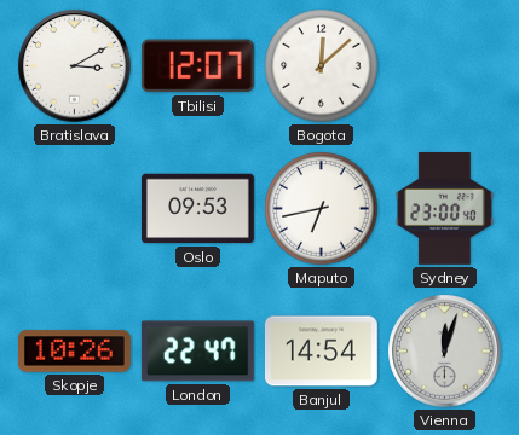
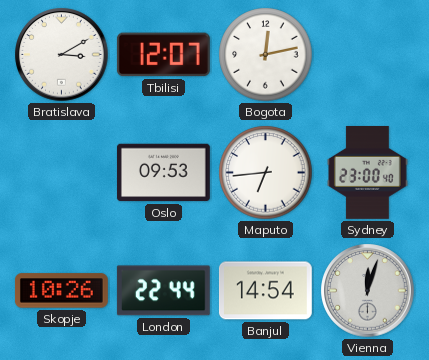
Bogota: 12:08 -> 12:13
Maputo: 6:43 -> 6:44
London: 22:47 -> 22:44
